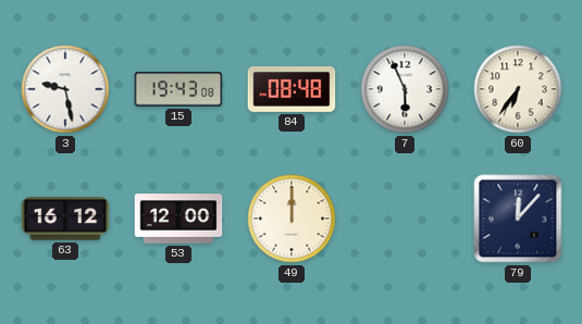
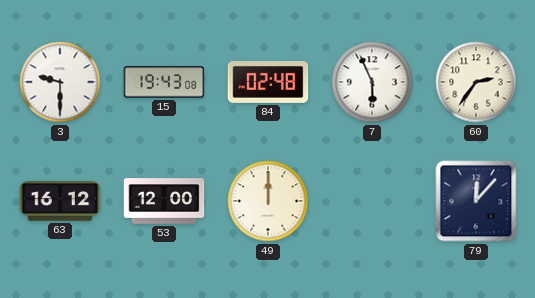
3: 9:28 -> 9:30
84: 08:48 -> 02:48
60: 6:36 -> 2:36
